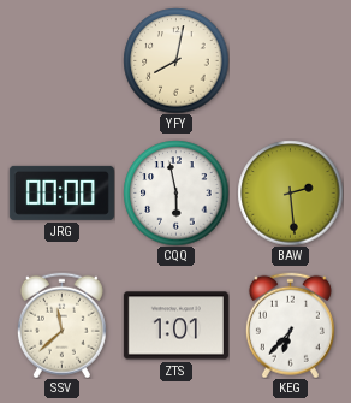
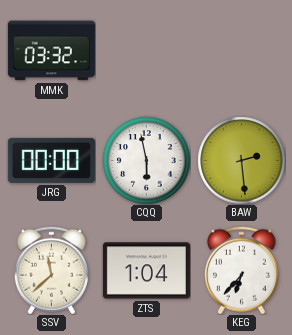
MMK: none -> 03:32
YFY: 8:02 -> none
ZTS: 1:01 -> 1:04
